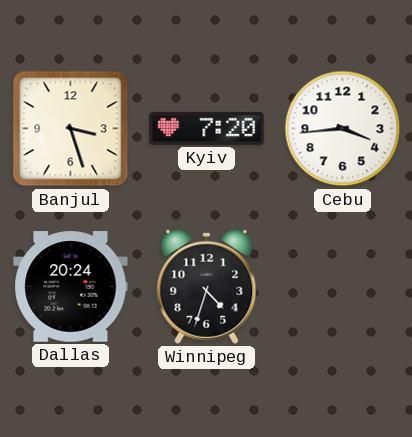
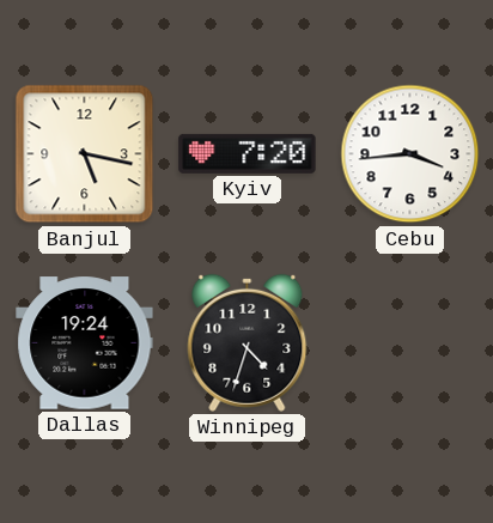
Banjul: 3:27 -> 5:17
Dallas: 20:24 -> 19:24
